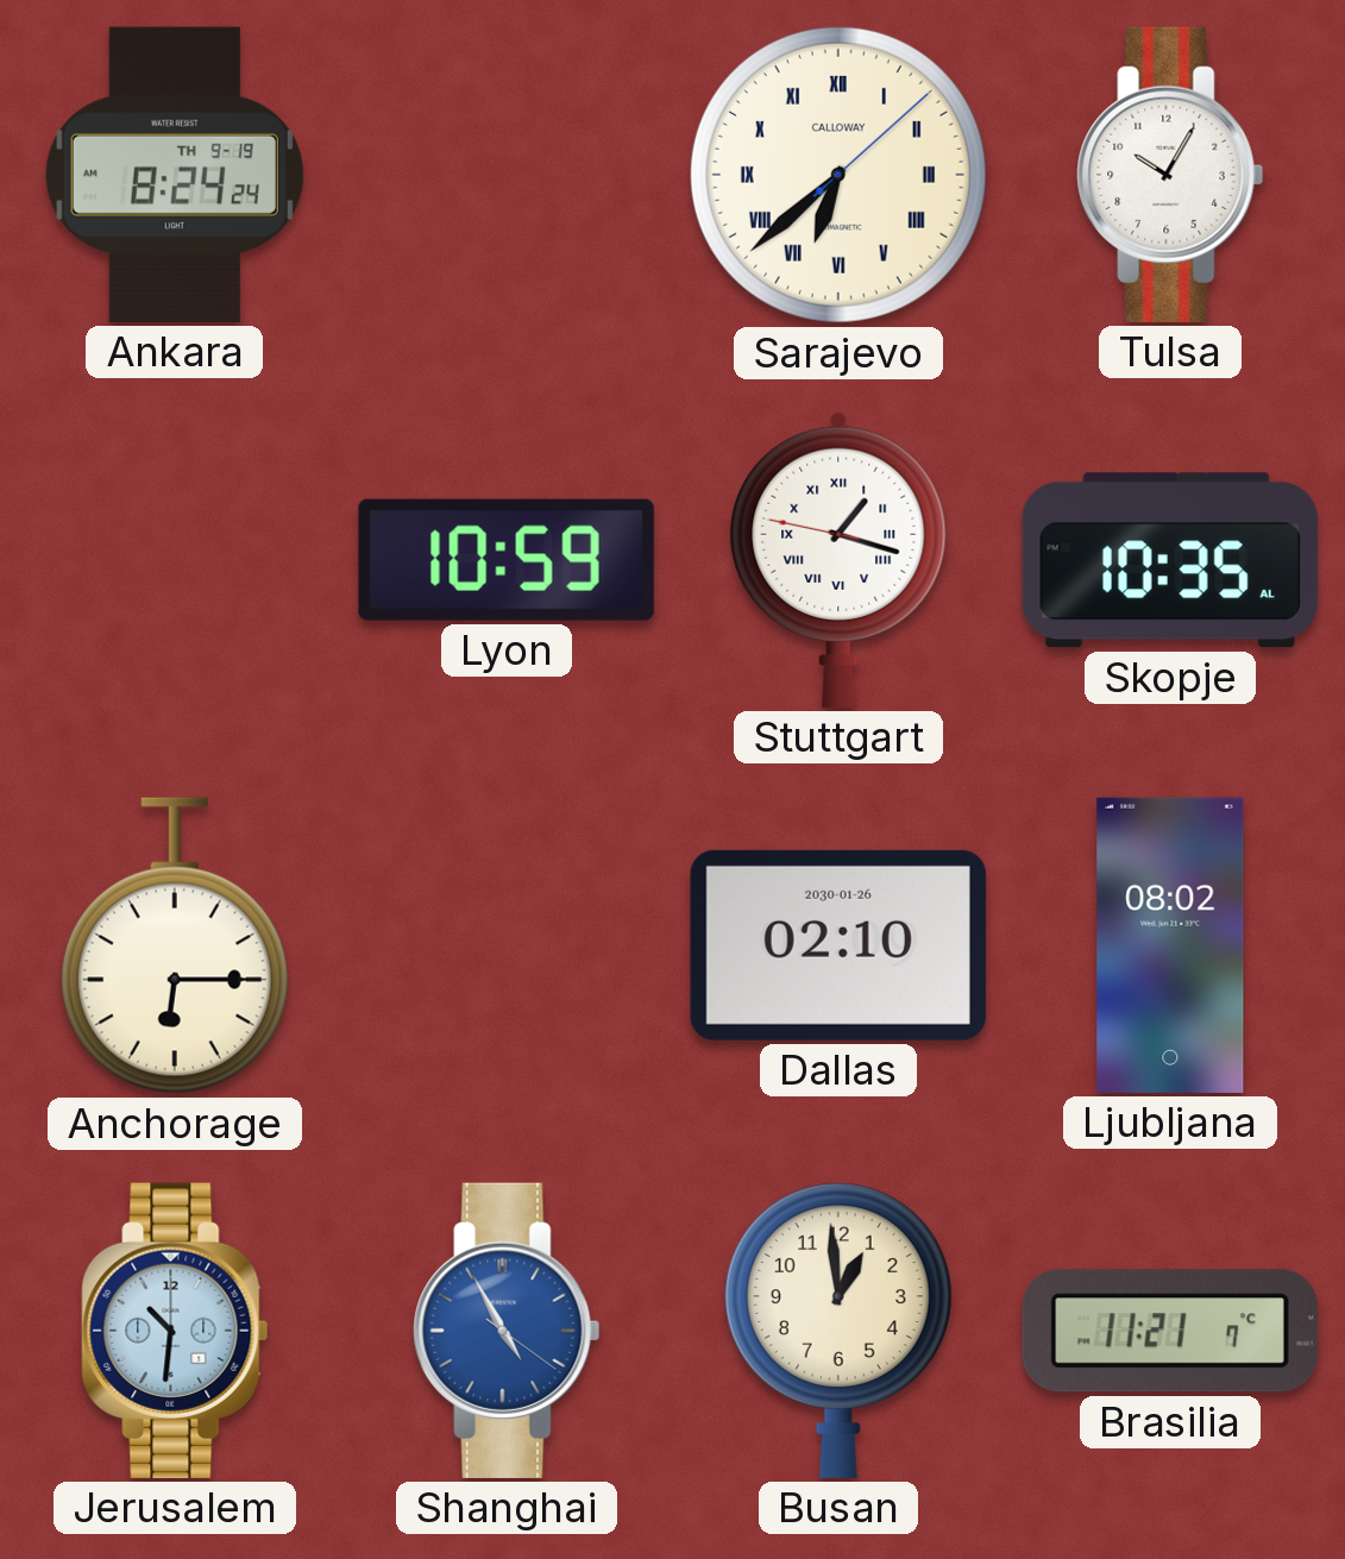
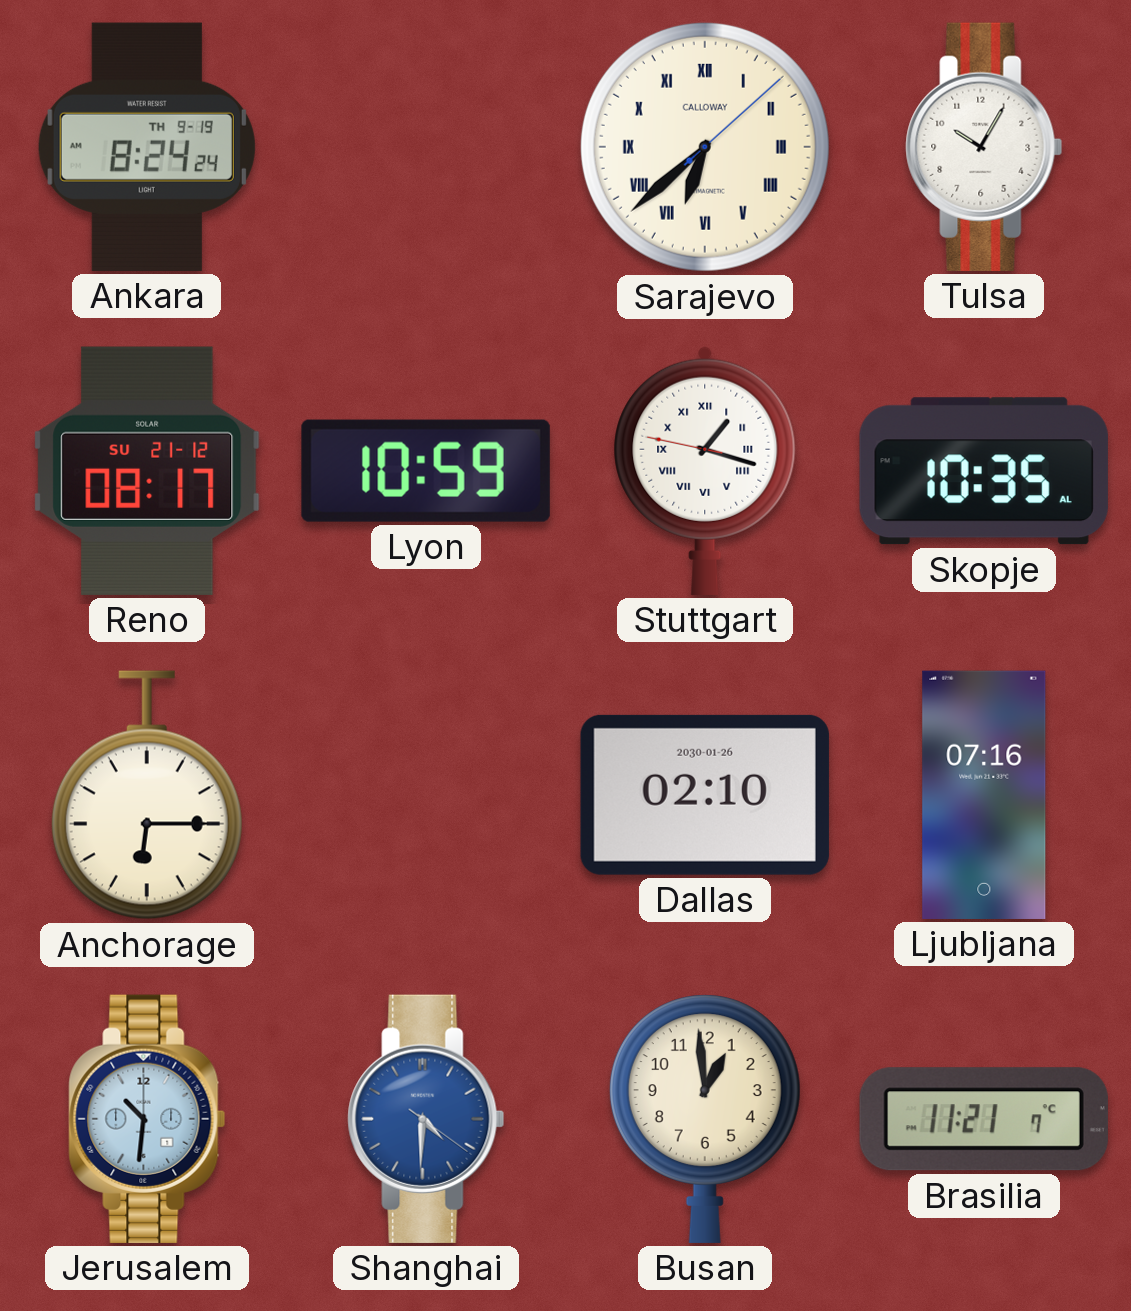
Reno: none -> 08:17
Ljubljana: 08:02 -> 07:16
Shanghai: 4:55 -> 4:30
